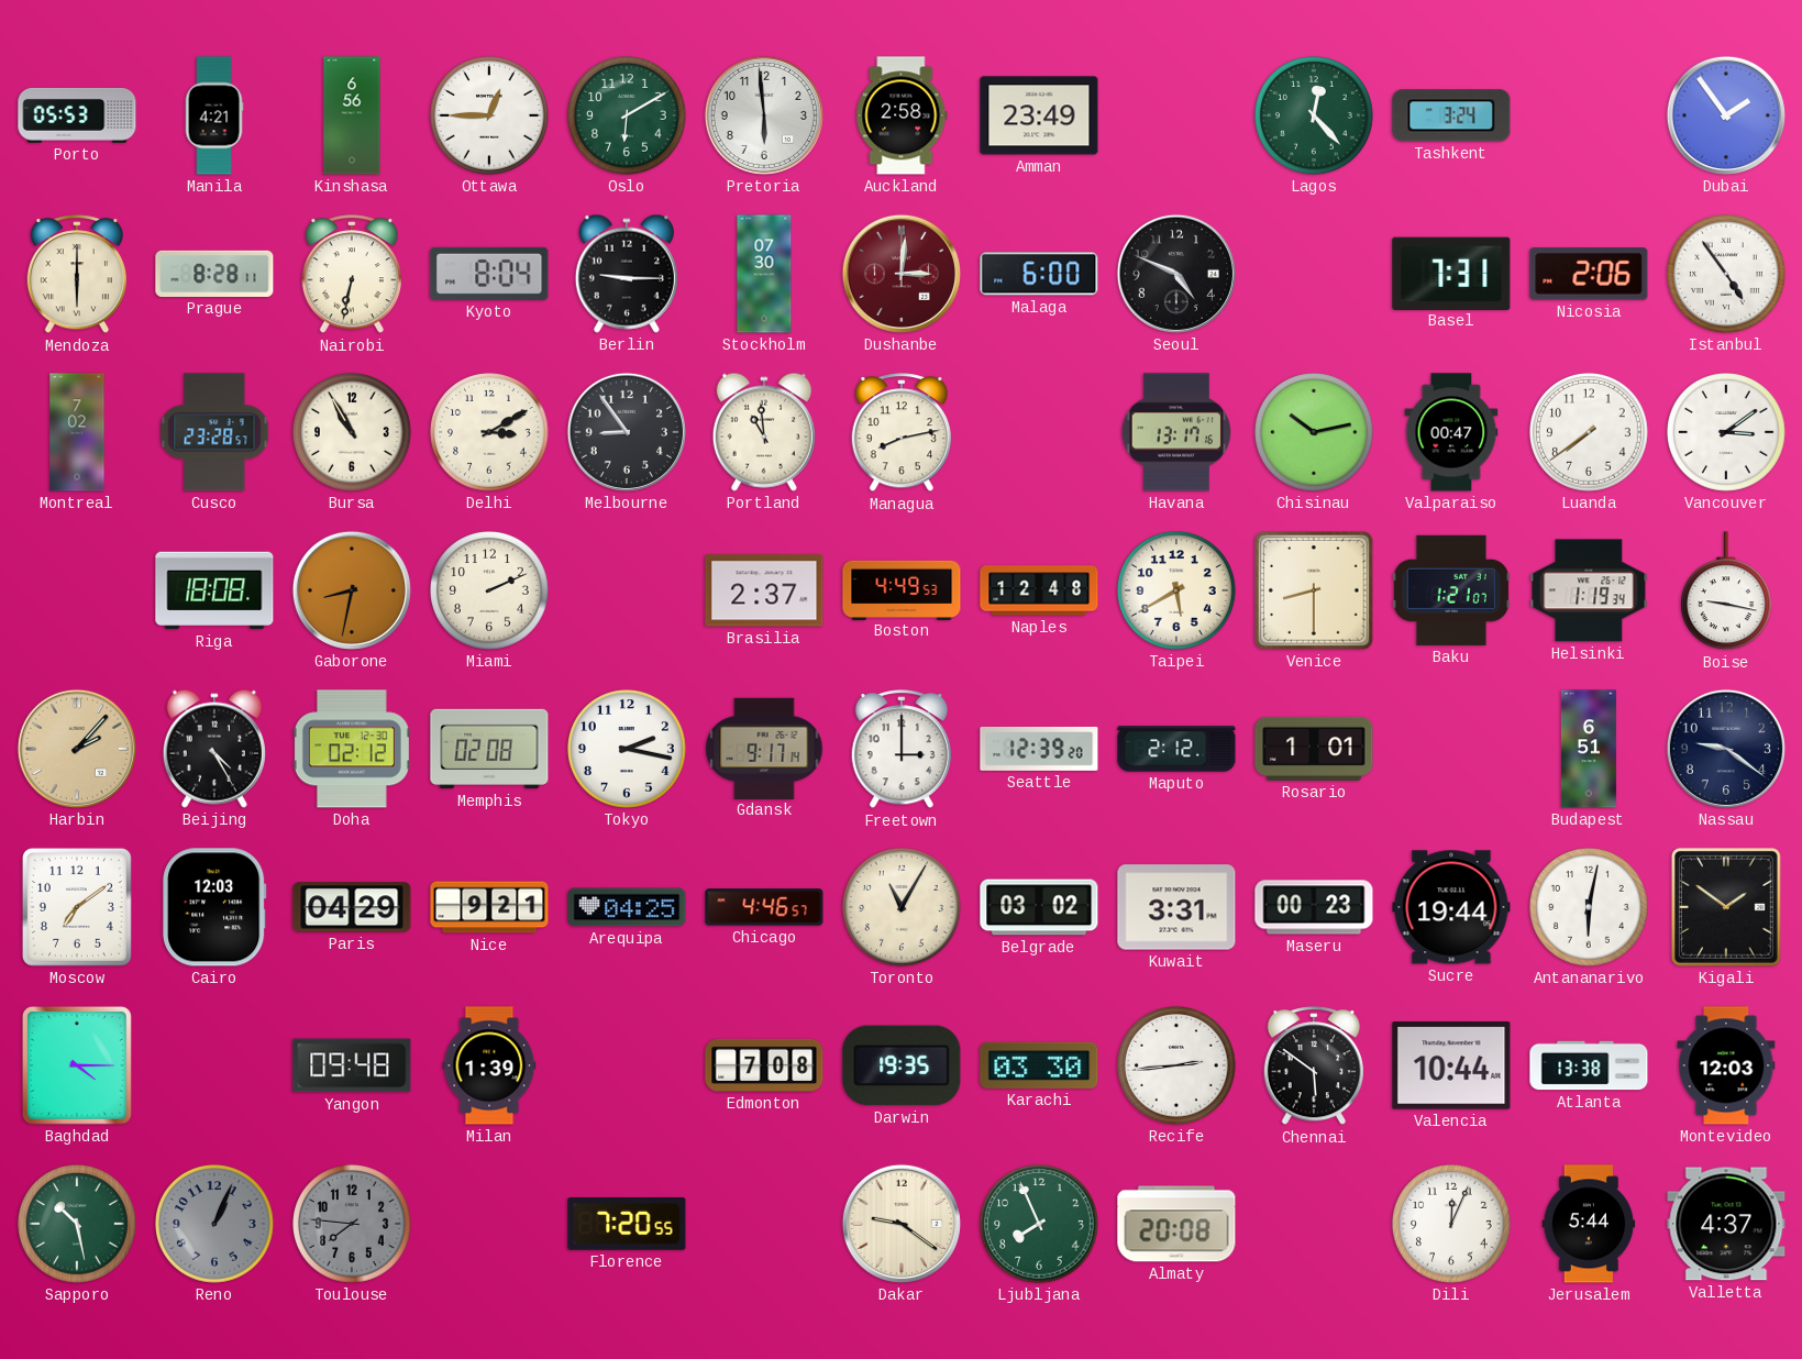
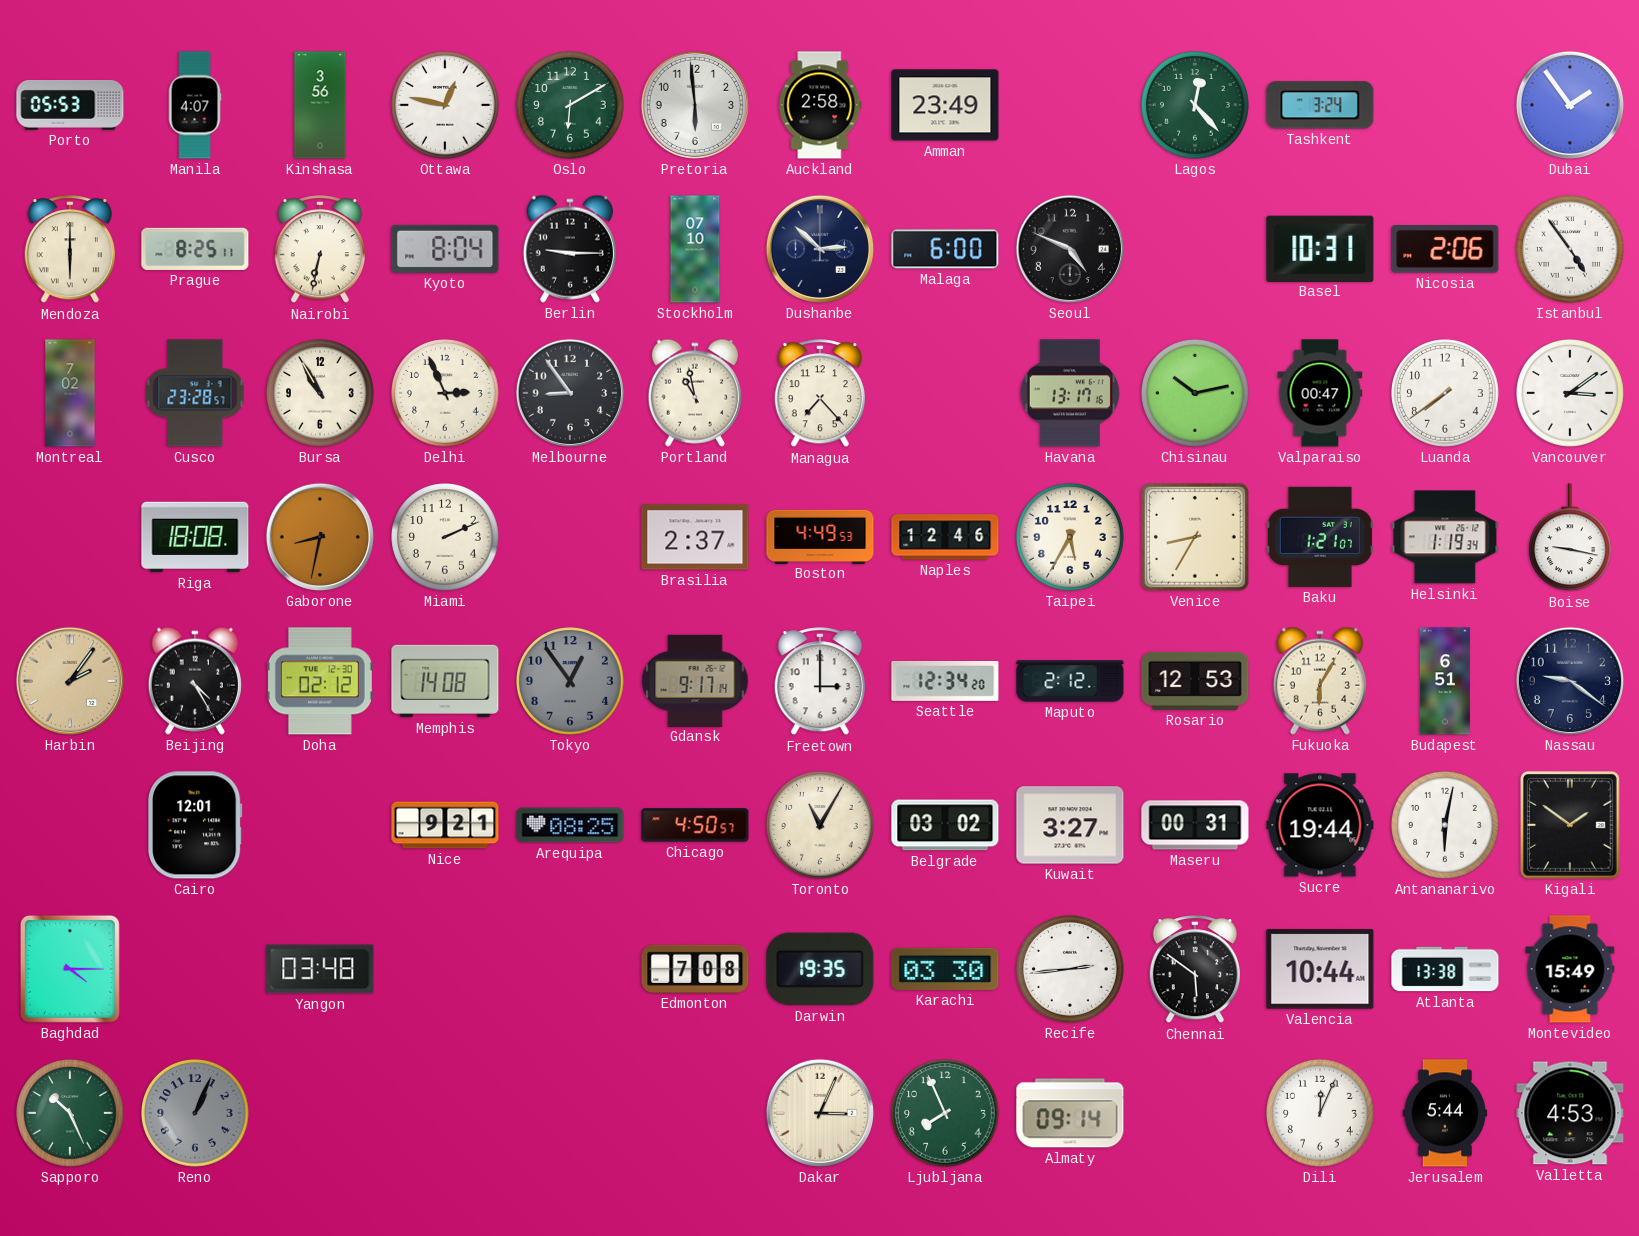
Manila: 4:21 -> 4:07
Kinshasa: 6:56 -> 3:56
Ottawa: 12:45 -> 12:47
Prague: 8:28 -> 8:25
Stockholm: 07:30 -> 07:10
Dushanbe: 3:01 -> 2:52
Dushanbe dial: burgundy -> navy
Basel: 7:31 -> 10:31
Delhi: 3:10 -> 2:56
Portland: 10:59 -> 10:58
Managua: 8:13 -> 7:23
Naples: 12:48 -> 12:46
Taipei: 5:40 -> 5:35
Venice: 8:30 -> 8:35
Harbin: 2:07 -> 2:06
Memphis: 02:08 -> 14:08
Tokyo: 2:17 -> 12:54
Tokyo dial: white -> grey
Seattle: 12:39 -> 12:34
Rosario: 1:01 -> 12:53
Fukuoka: none -> 6:05
Moscow: 7:09 -> none
Cairo: 12:03 -> 12:01
Paris: 04:29 -> none
Arequipa: 04:25 -> 08:25
Chicago: 4:46 -> 4:50
Kuwait: 3:31 -> 3:27
Maseru: 00:23 -> 00:31
Yangon: 09:48 -> 03:48
Milan: 1:39 -> none
Montevideo: 12:03 -> 15:49
Sapporo: 10:28 -> 10:26
Toulouse: 7:46 -> none
Florence: 7:20 -> none
Dakar: 9:21 -> 3:04
Almaty: 20:08 -> 09:14
Valletta: 4:37 -> 4:53
